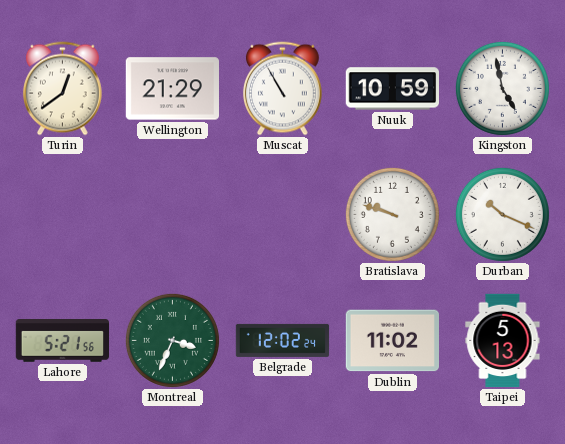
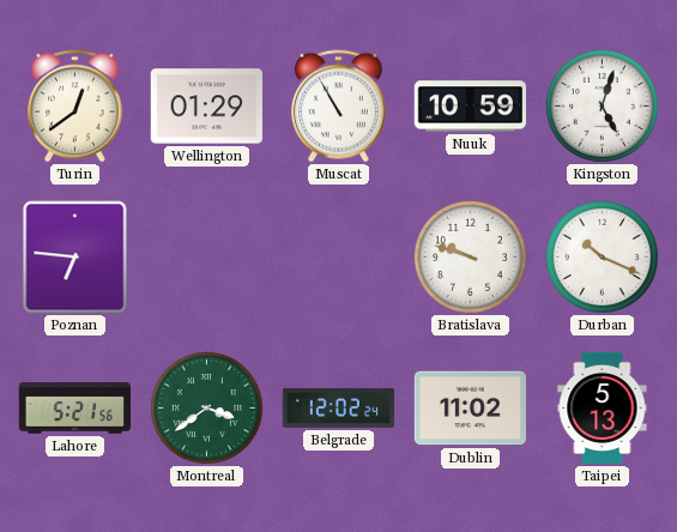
Wellington: 21:29 -> 01:29
Kingston: 4:58 -> 5:03
Poznan: none -> 6:46
Montreal: 3:34 -> 3:39
